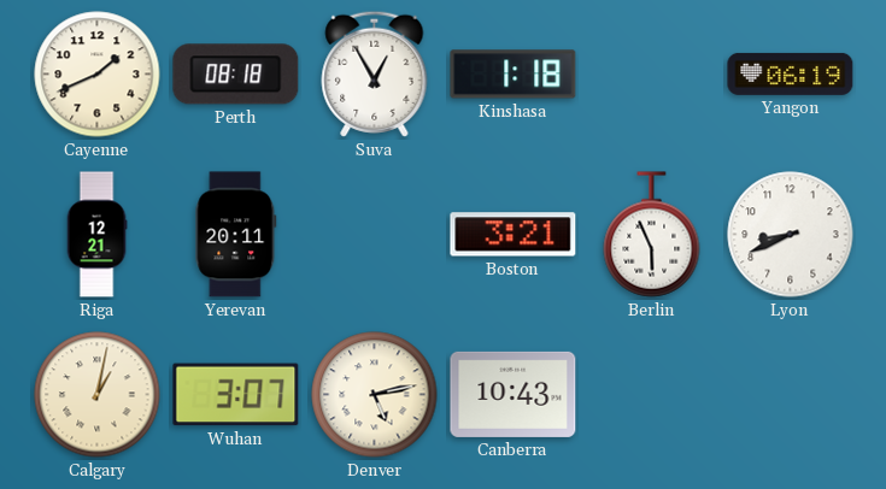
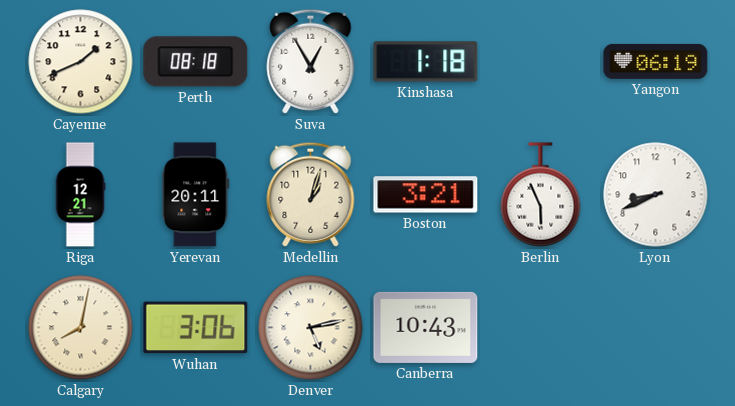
Medellin: none -> 1:03
Calgary: 1:02 -> 8:02
Wuhan: 3:07 -> 3:06
